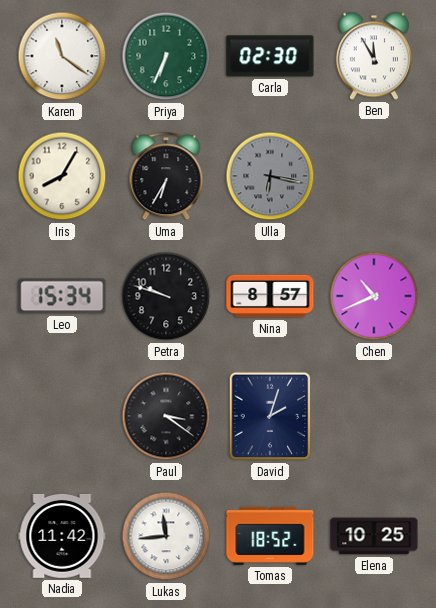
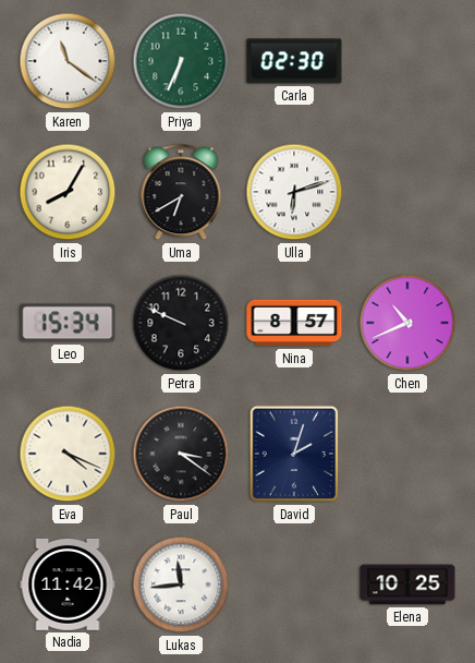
Ben: 11:55 -> none
Uma: 6:35 -> 6:40
Ulla: 6:17 -> 6:12
Ulla dial: grey -> white
Petra: 9:48 -> 9:49
Eva: none -> 4:19
Tomas: 18:52 -> none
